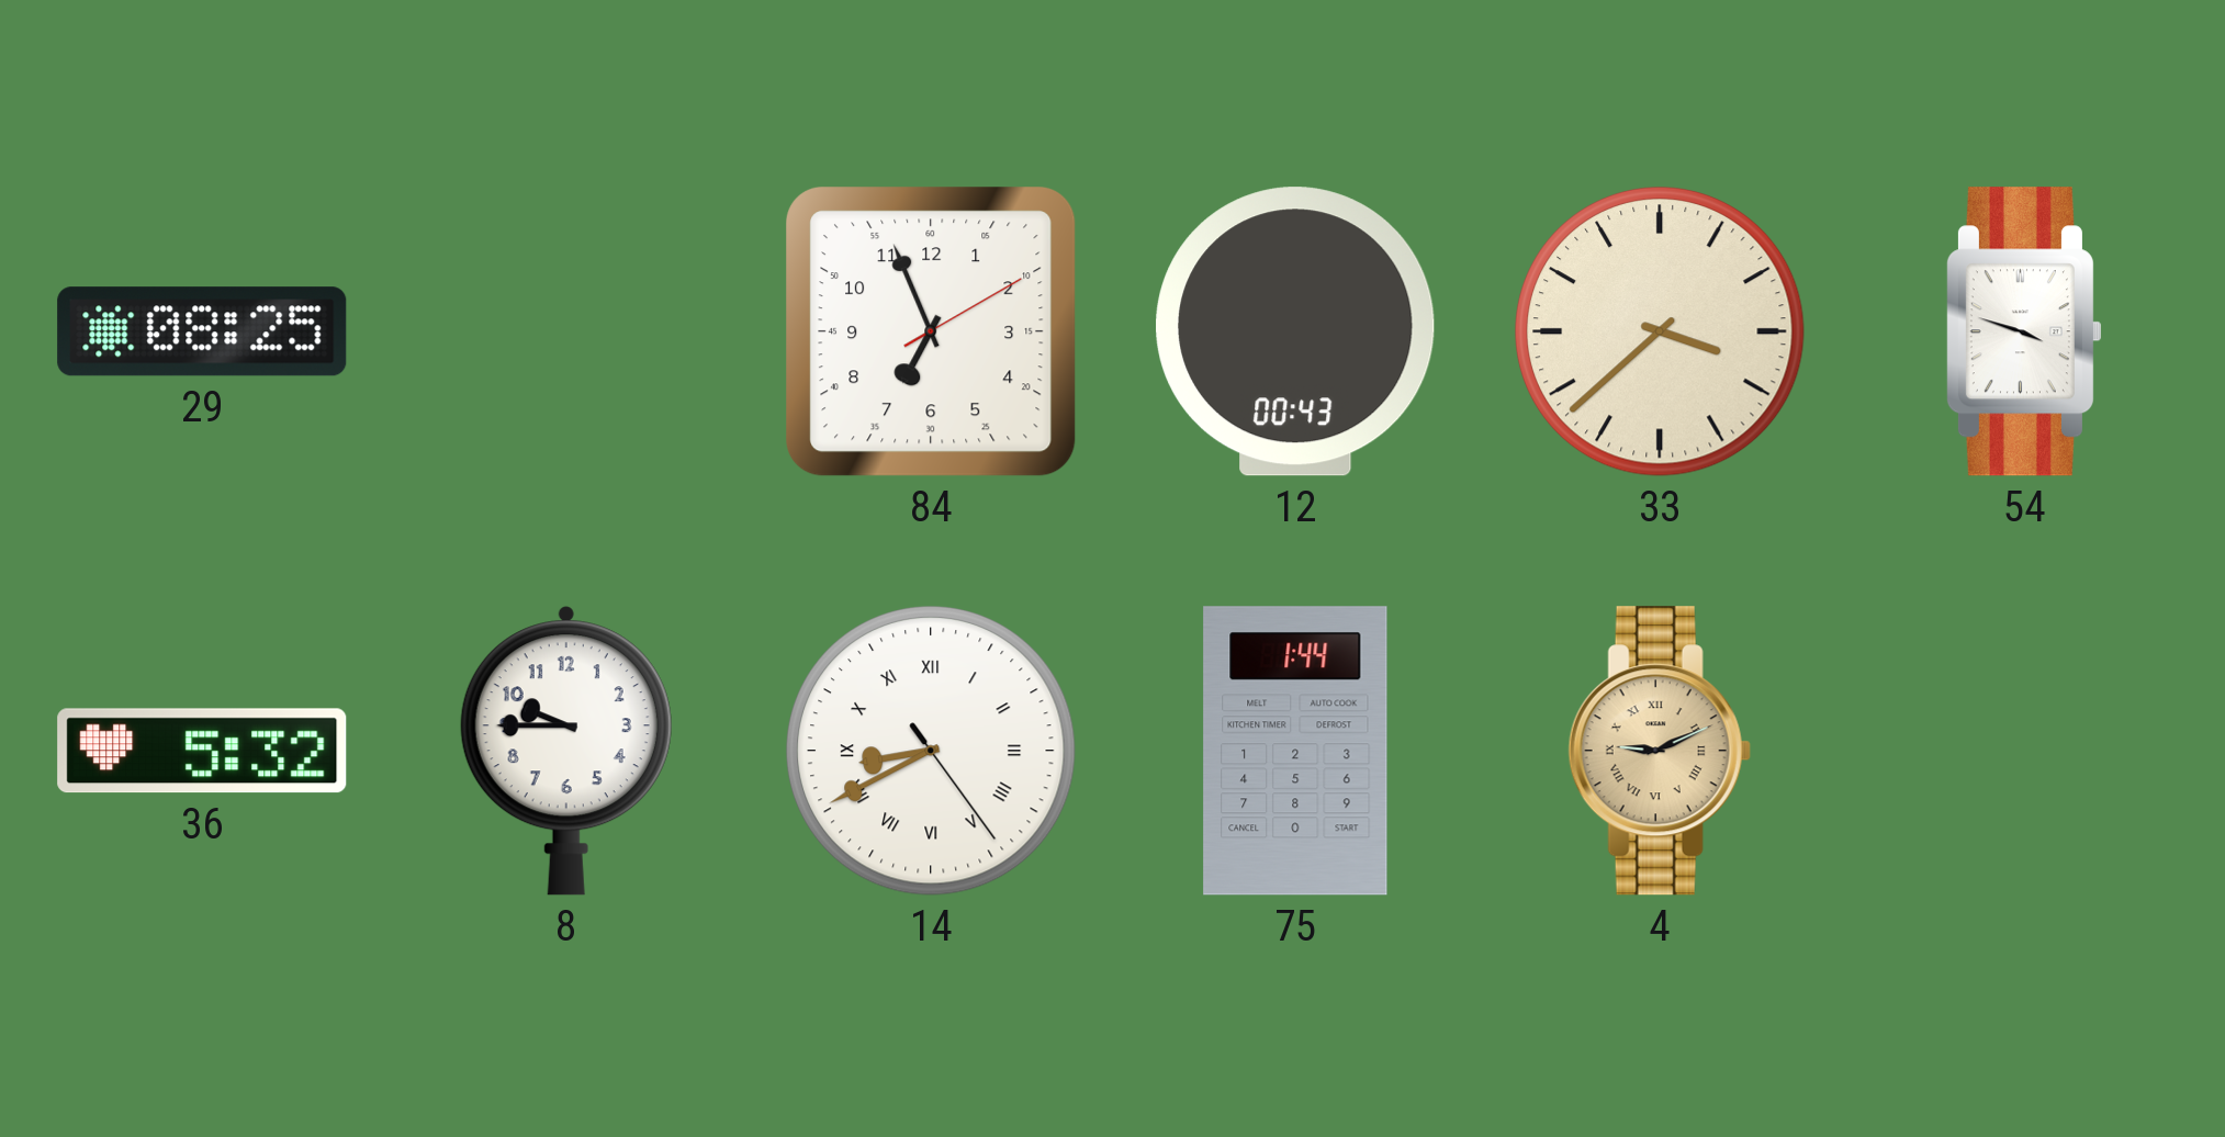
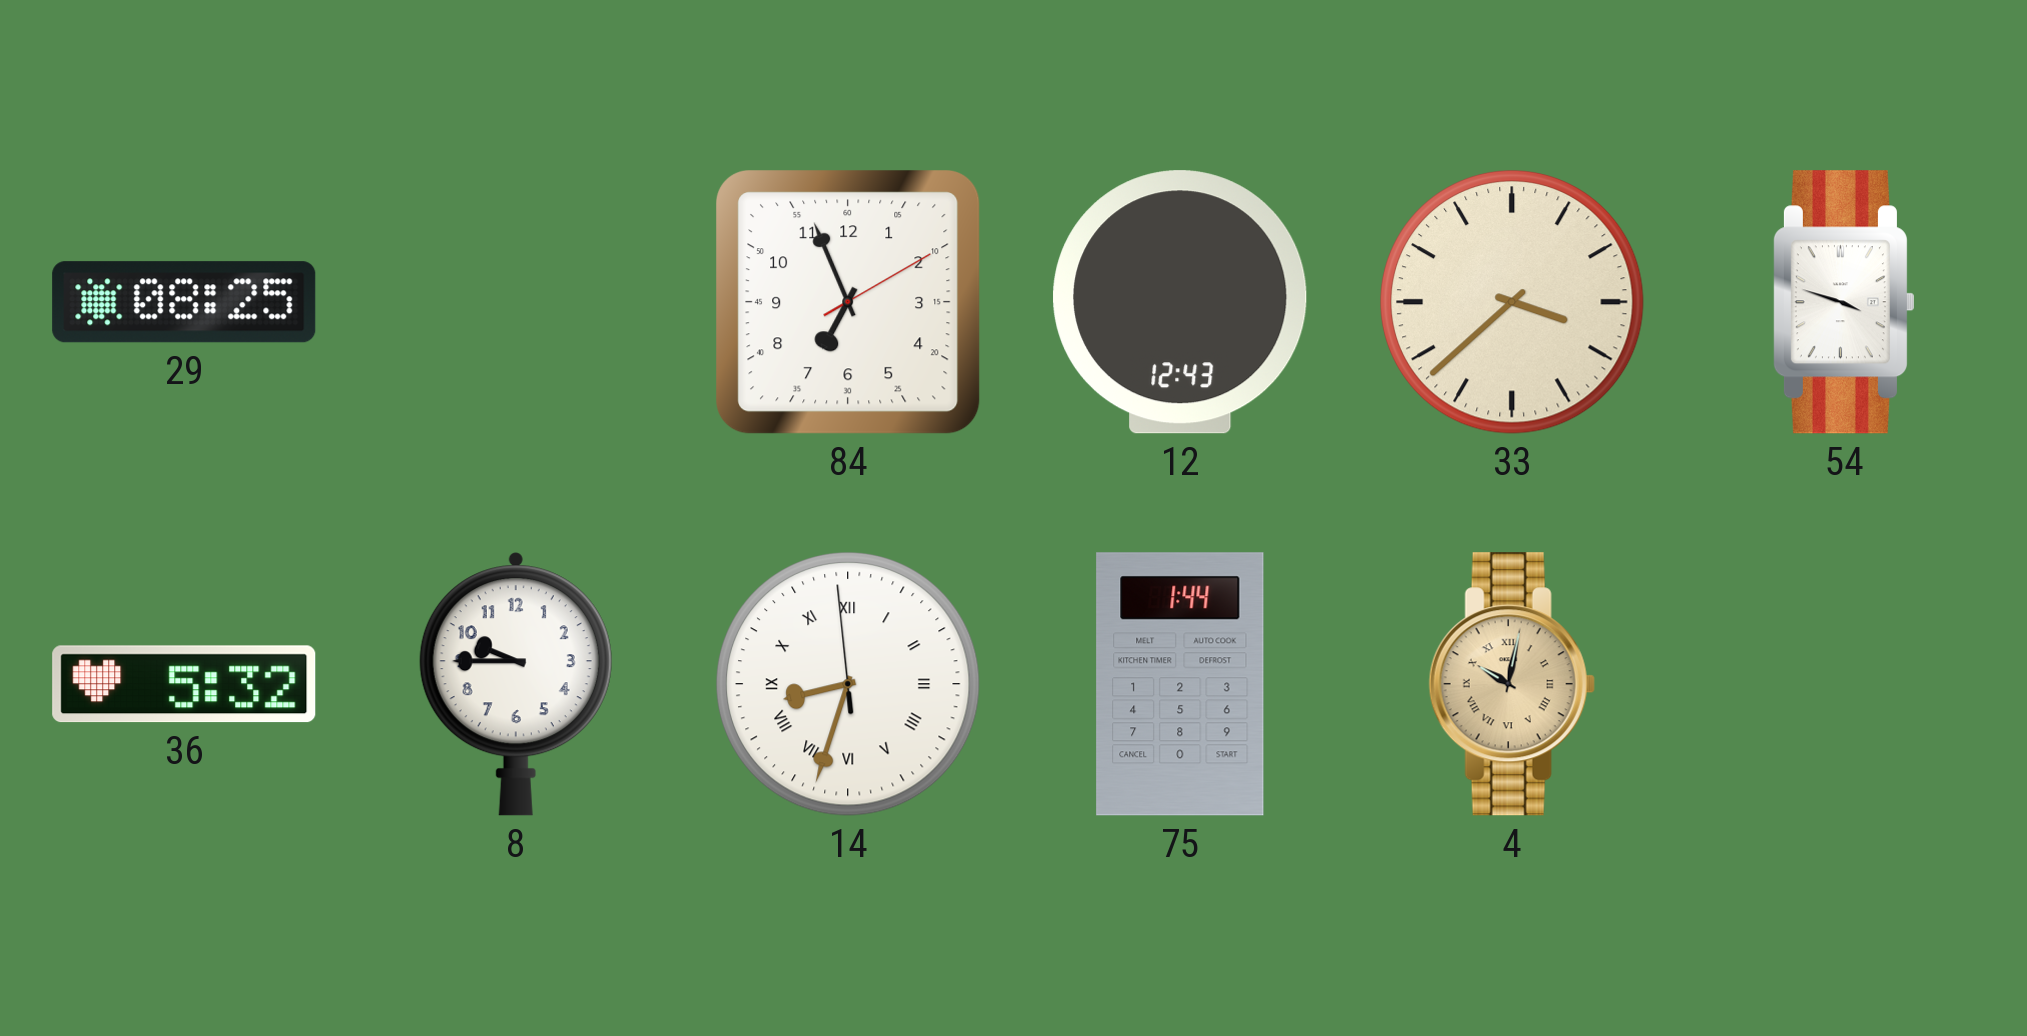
12: 00:43 -> 12:43
14: 8:40 -> 8:32
4: 9:11 -> 10:02
